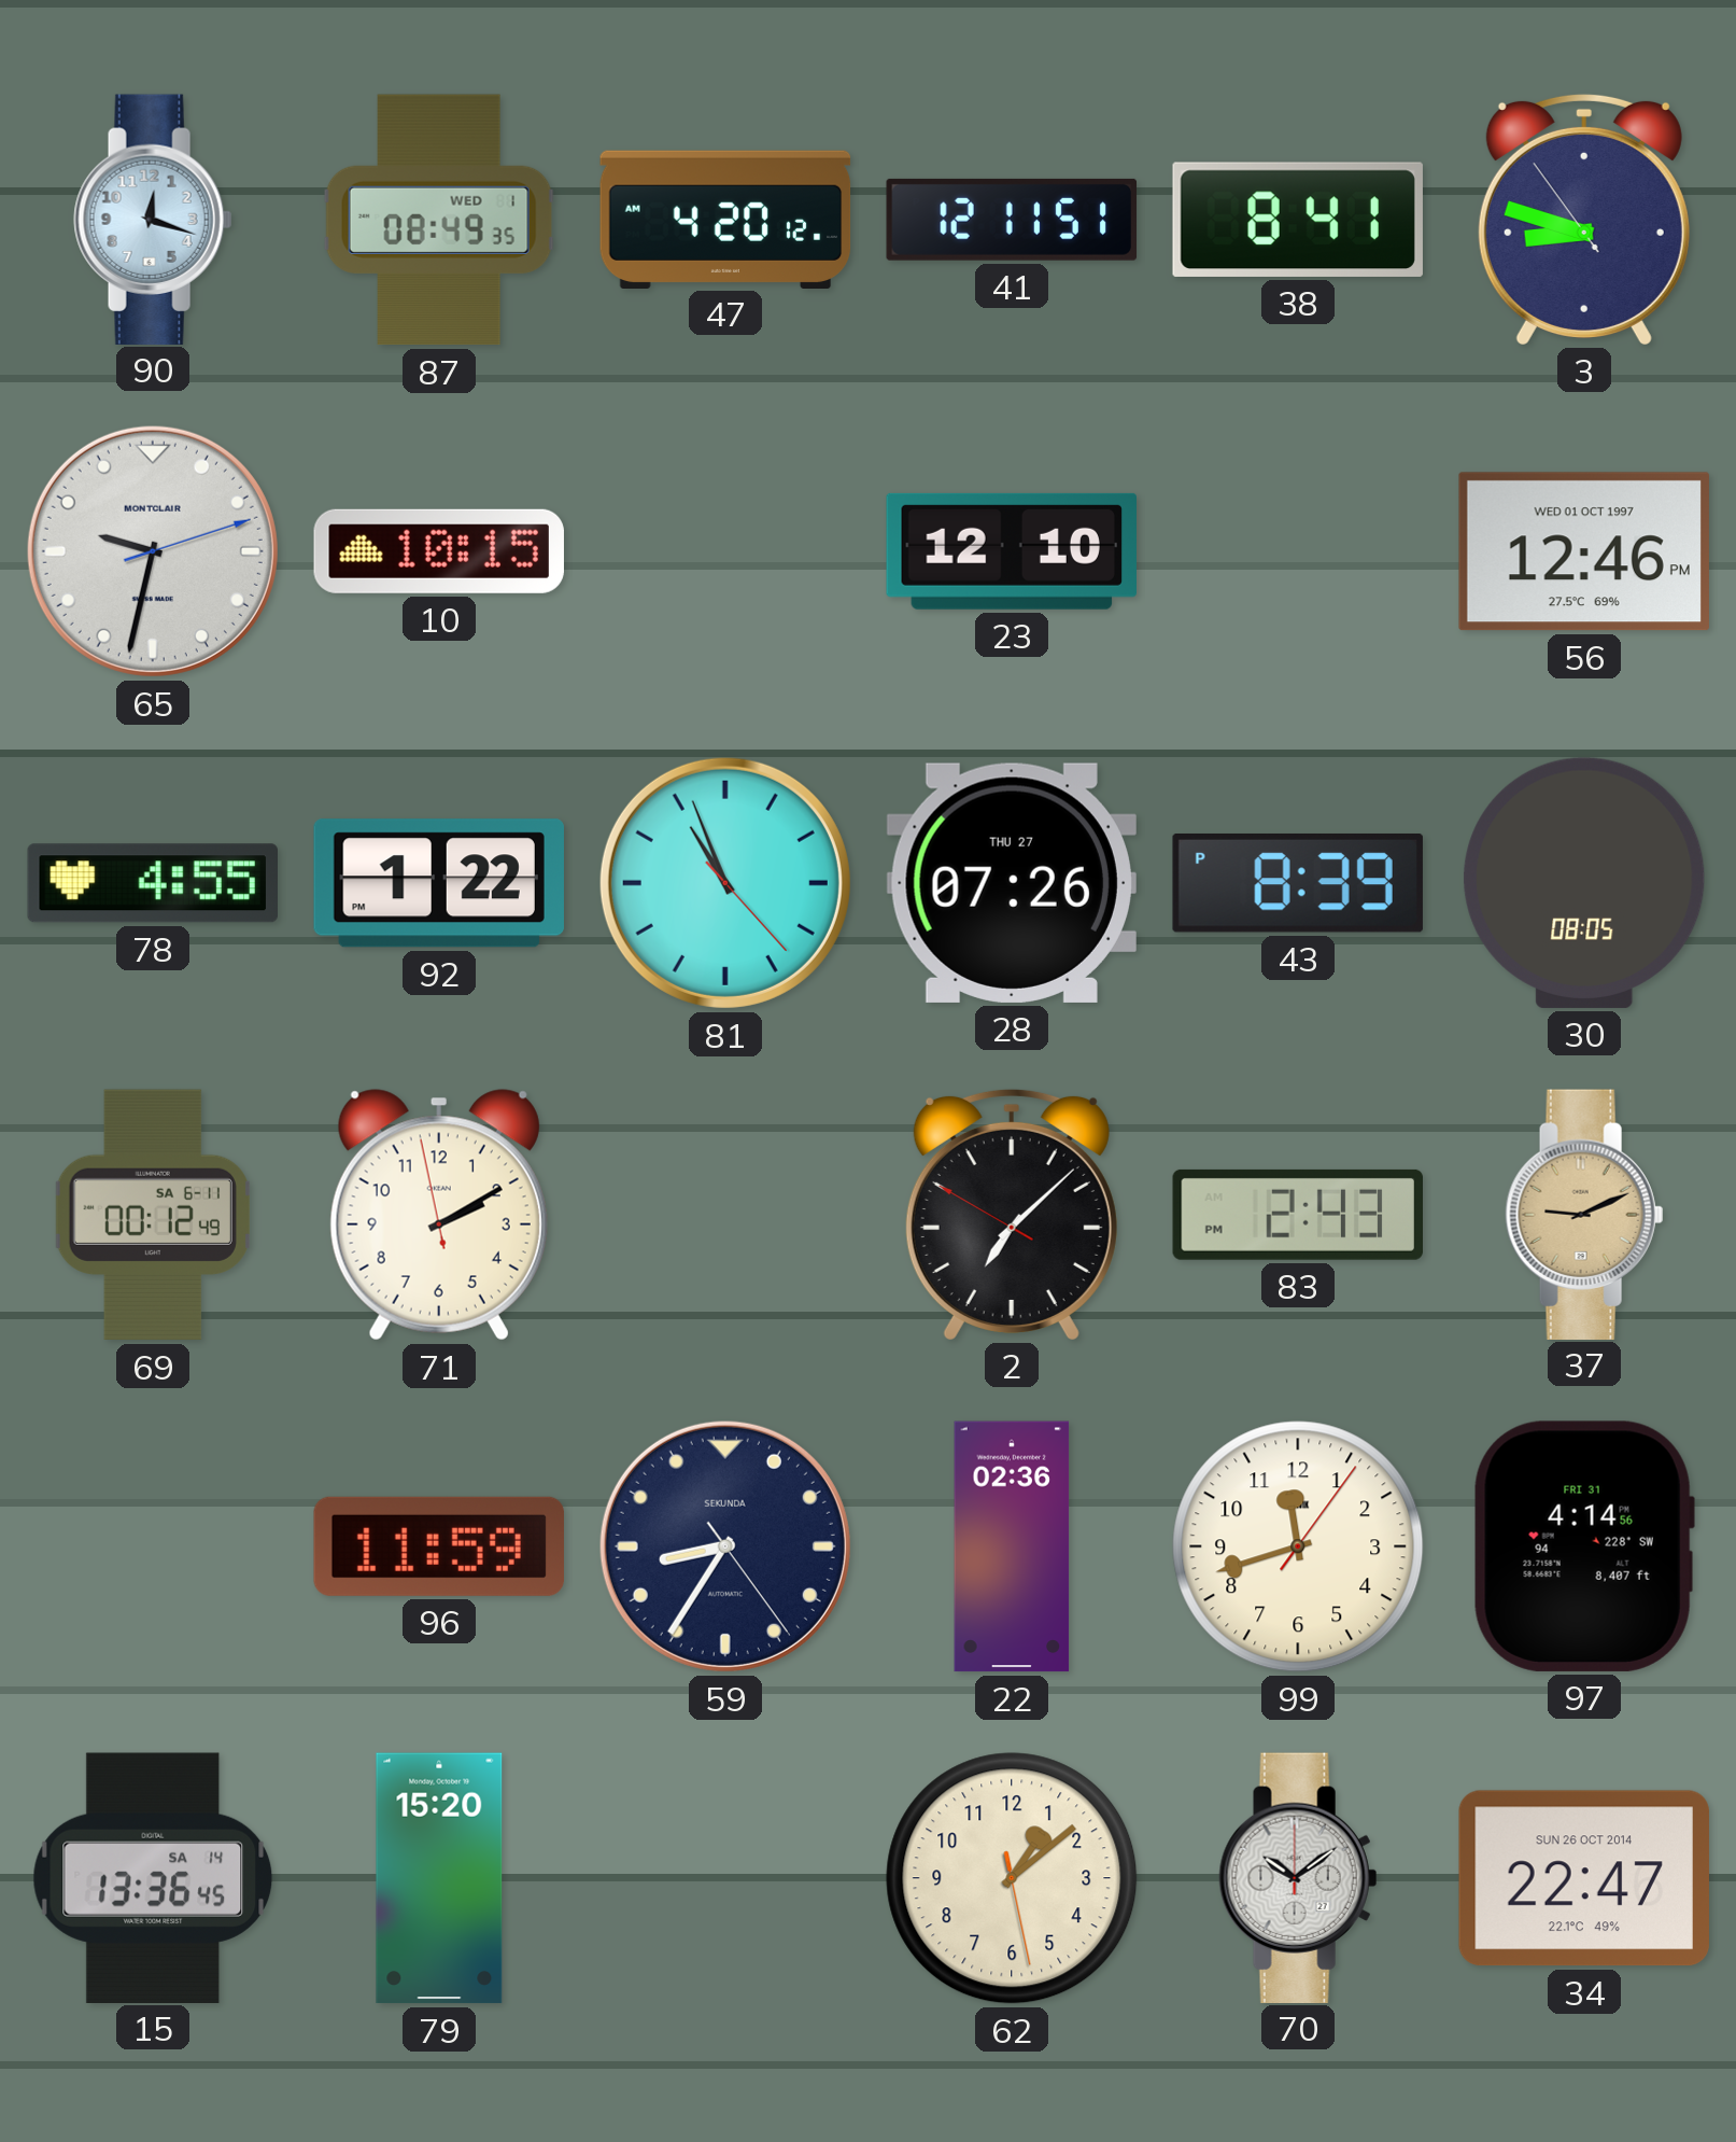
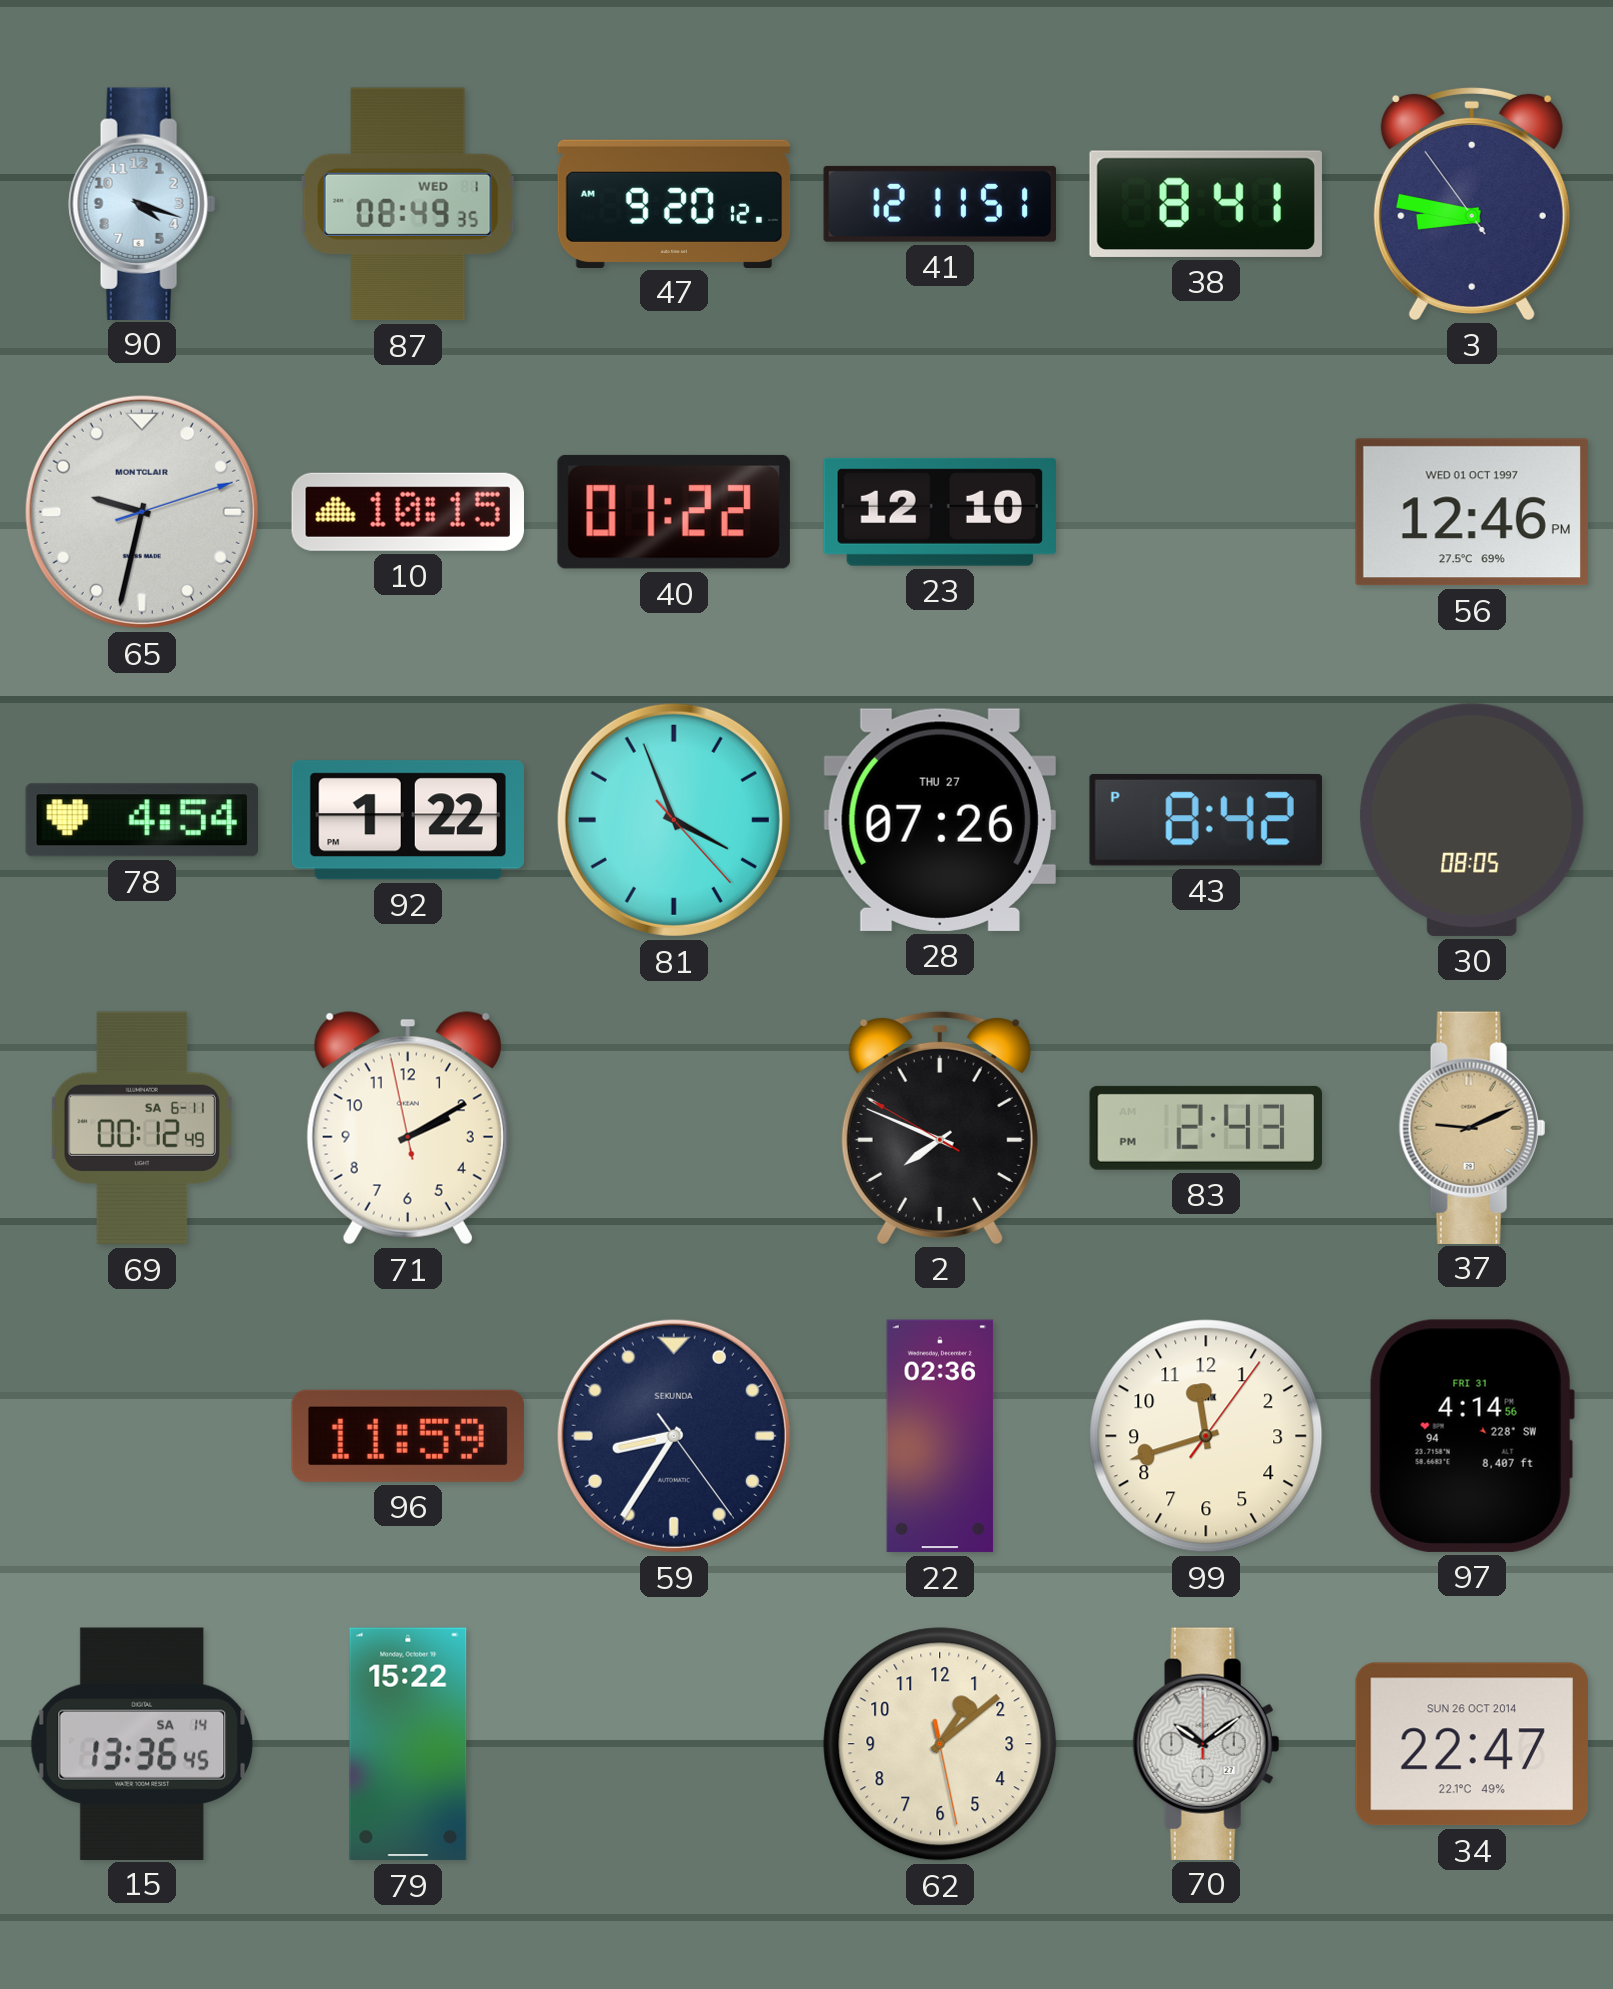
90: 12:18 -> 4:18
47: 4:20 -> 9:20
3: 8:47 -> 8:46
40: none -> 01:22
78: 4:55 -> 4:54
81: 10:56 -> 3:56
43: 8:39 -> 8:42
2: 7:07 -> 7:48
79: 15:20 -> 15:22
